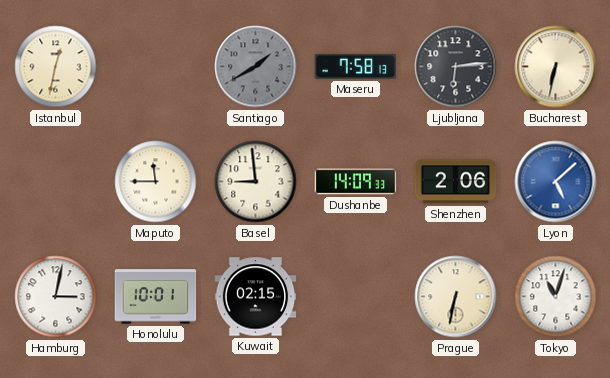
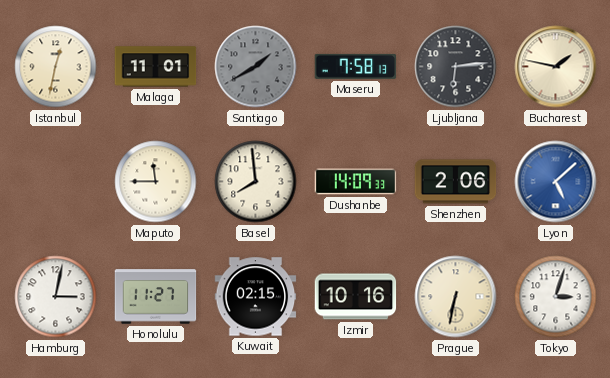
Malaga: none -> 11:01
Bucharest: 6:32 -> 1:47
Basel: 8:59 -> 7:59
Honolulu: 10:01 -> 11:27
Izmir: none -> 10:16
Tokyo: 11:03 -> 3:03
